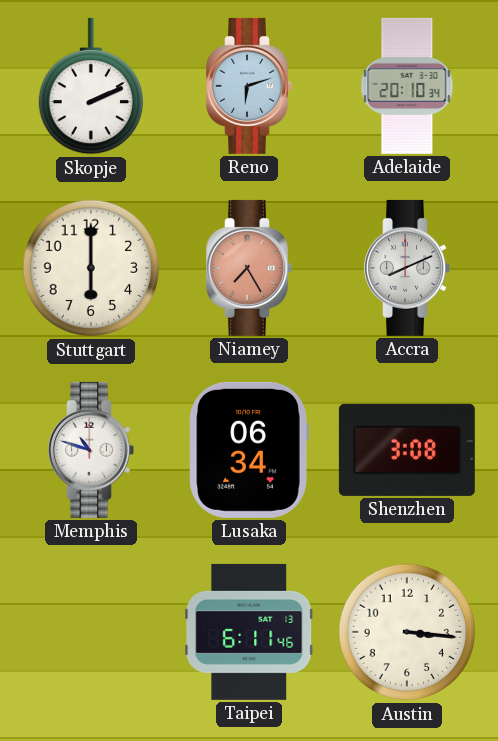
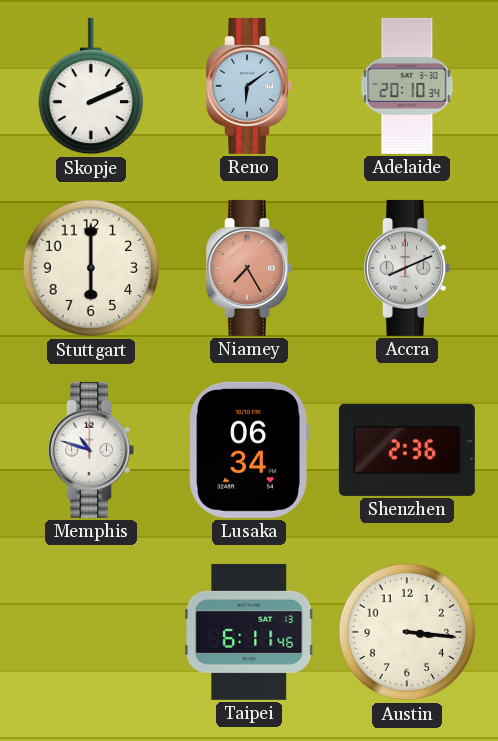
Reno: 6:12 -> 6:09
Shenzhen: 3:08 -> 2:36
